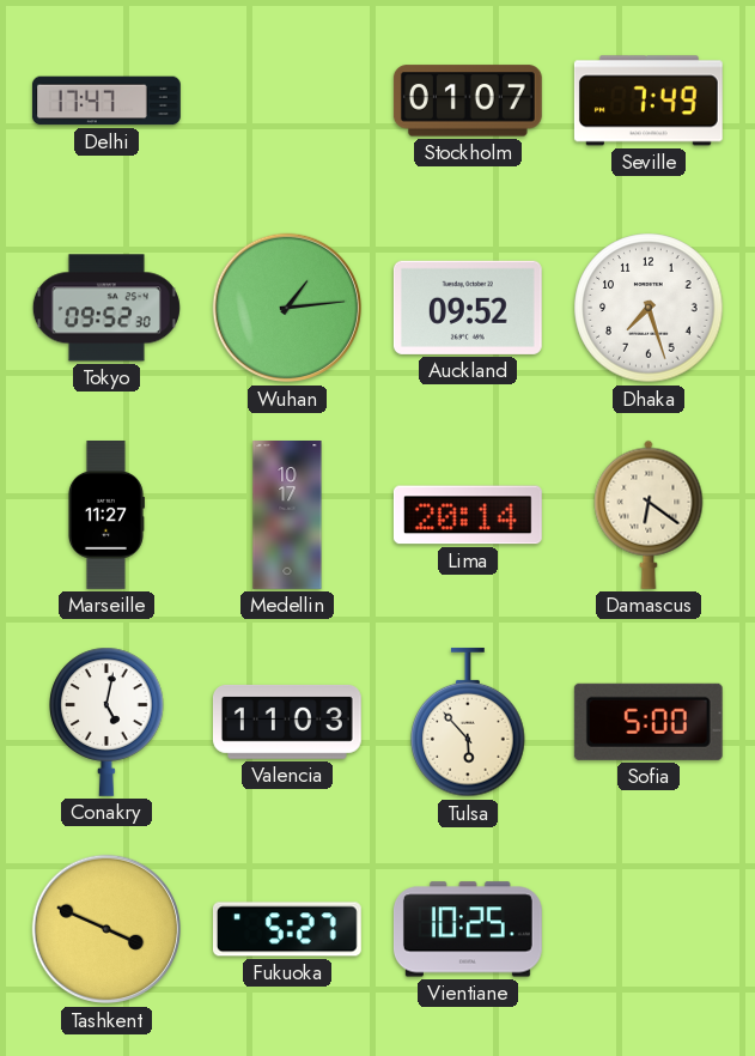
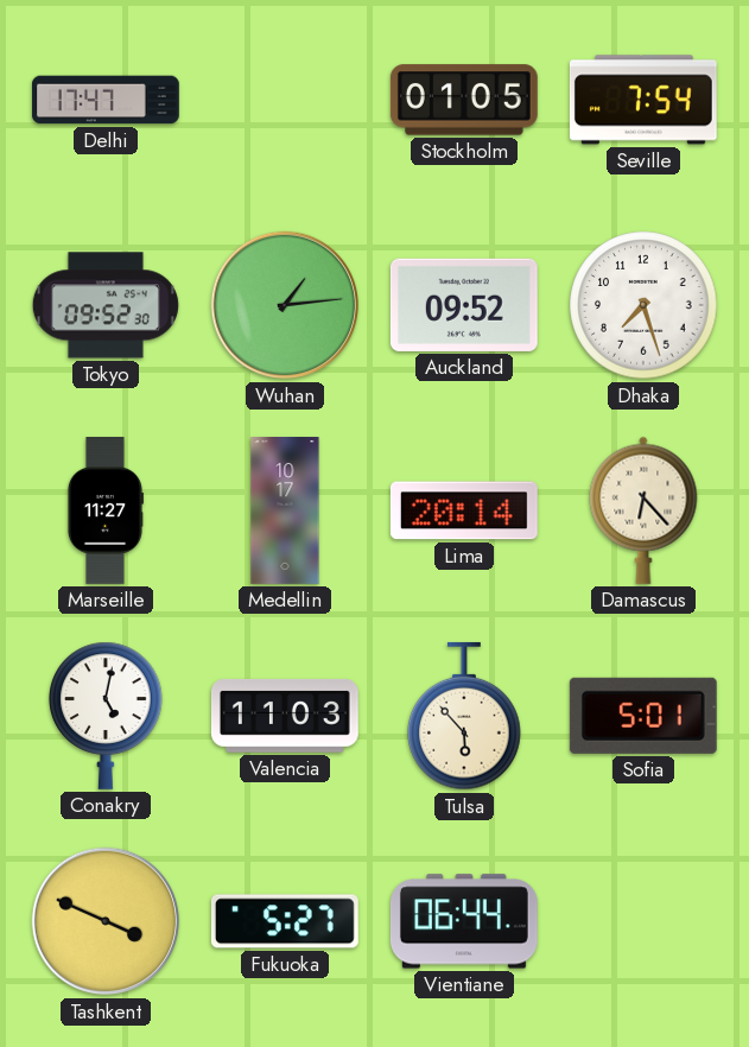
Stockholm: 01:07 -> 01:05
Seville: 7:49 -> 7:54
Damascus: 6:21 -> 6:23
Sofia: 5:00 -> 5:01
Vientiane: 10:25 -> 06:44
